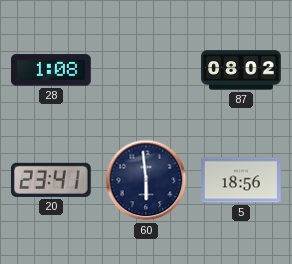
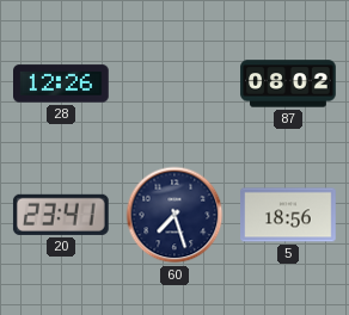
28: 1:08 -> 12:26
60: 5:59 -> 7:27
